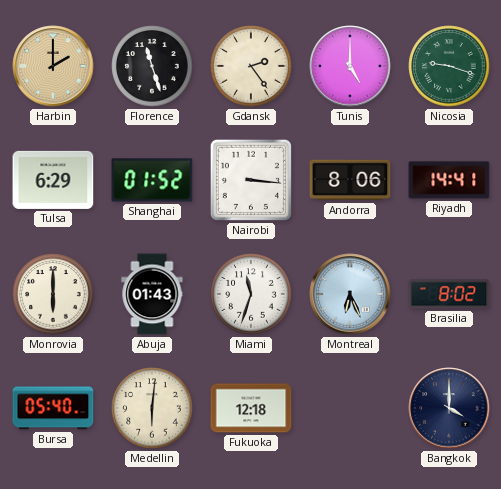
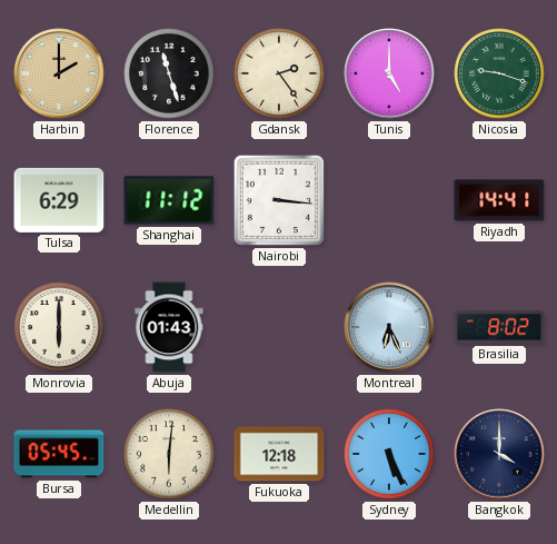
Shanghai: 01:52 -> 11:12
Andorra: 8:06 -> none
Miami: 11:33 -> none
Bursa: 05:40 -> 05:45
Sydney: none -> 5:26
